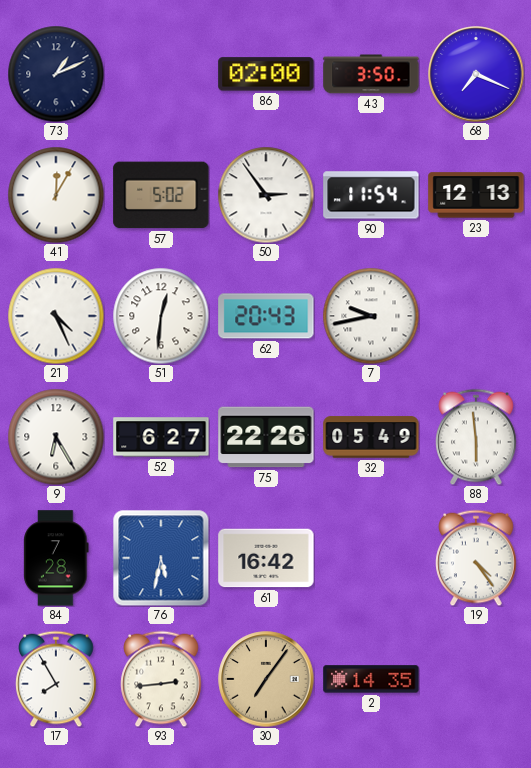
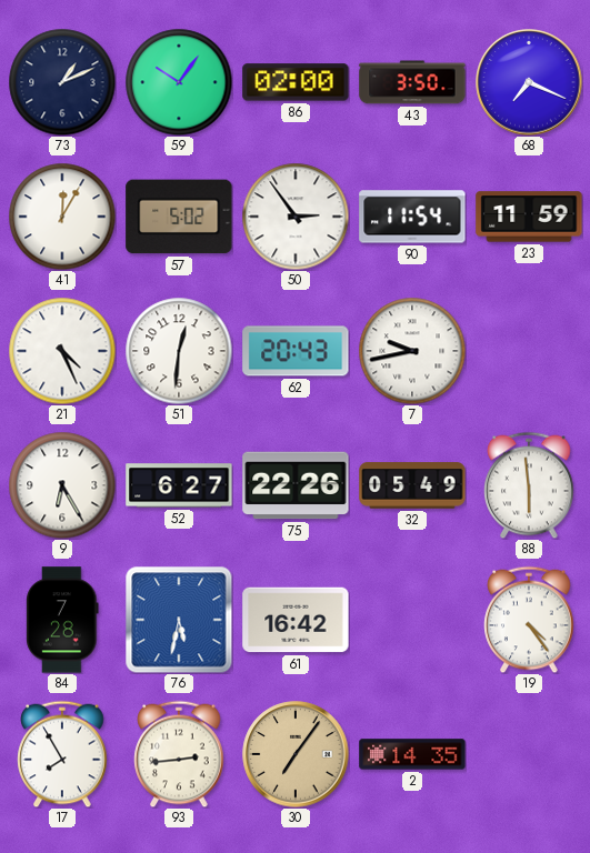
59: none -> 10:06
23: 12:13 -> 11:59
